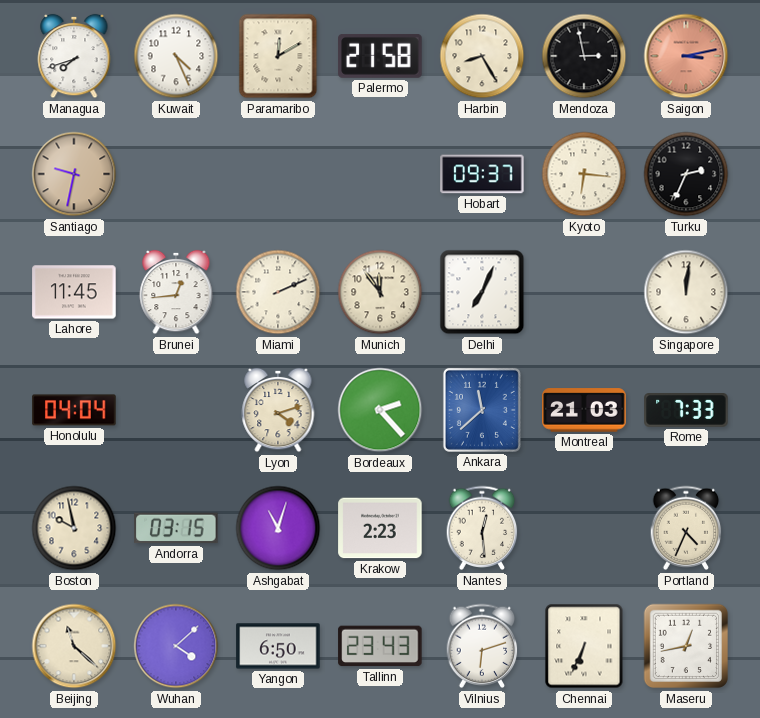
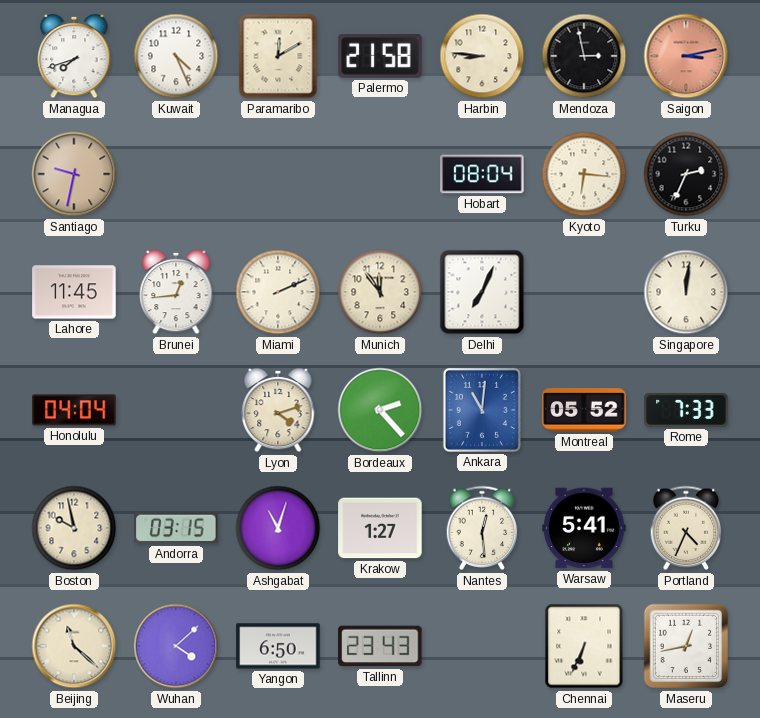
Harbin: 8:25 -> 8:46
Hobart: 09:37 -> 08:04
Ankara: 11:38 -> 11:01
Montreal: 21:03 -> 05:52
Krakow: 2:23 -> 1:27
Warsaw: none -> 5:41
Vilnius: 6:12 -> none
